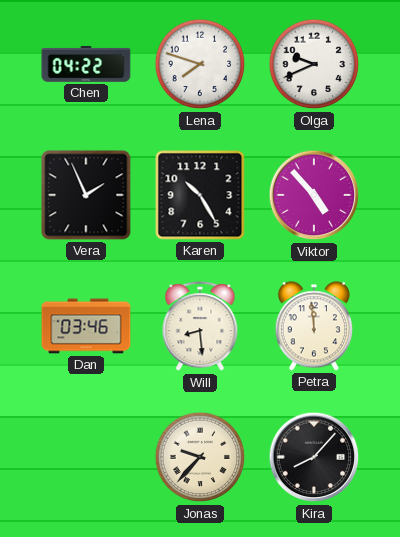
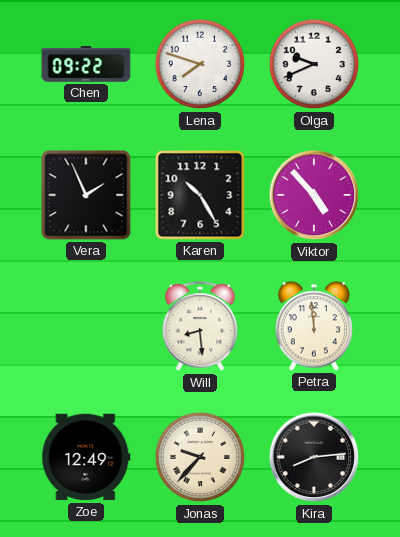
Chen: 04:22 -> 09:22
Dan: 03:46 -> none
Zoe: none -> 12:49
Kira: 8:07 -> 8:14
